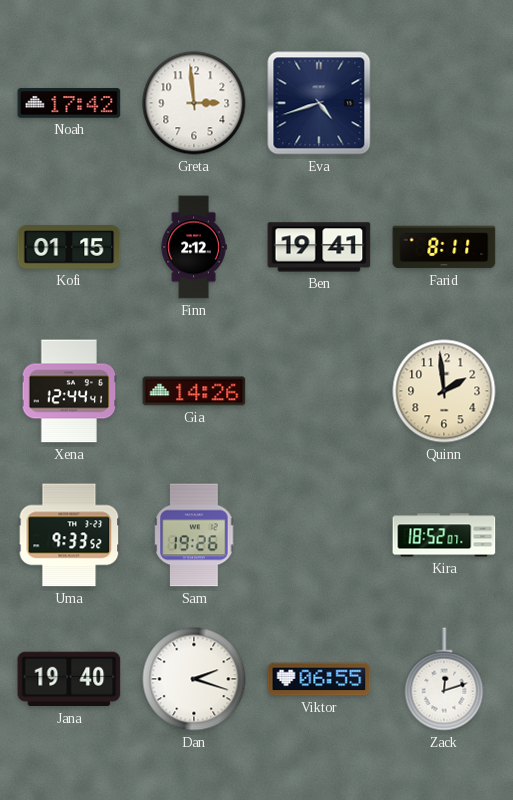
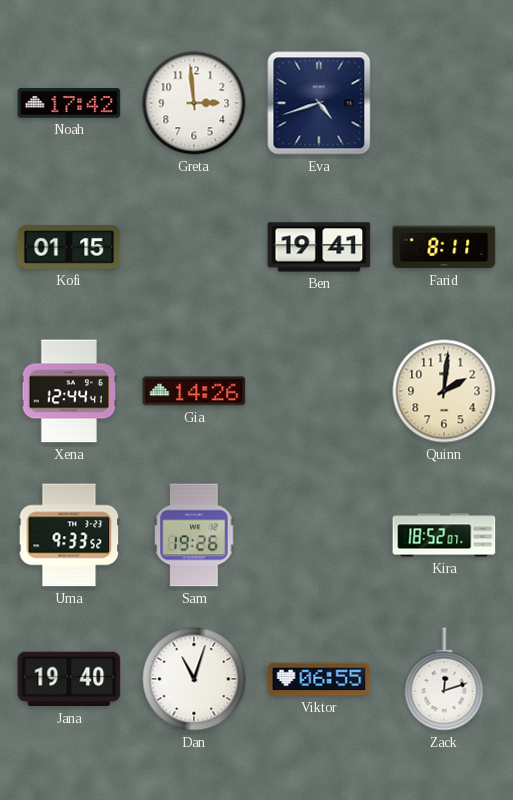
Finn: 2:12 -> none
Quinn: 1:59 -> 2:01
Dan: 2:18 -> 11:03
